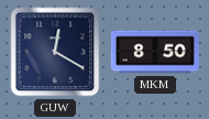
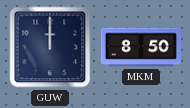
GUW: 12:20 -> 12:00
